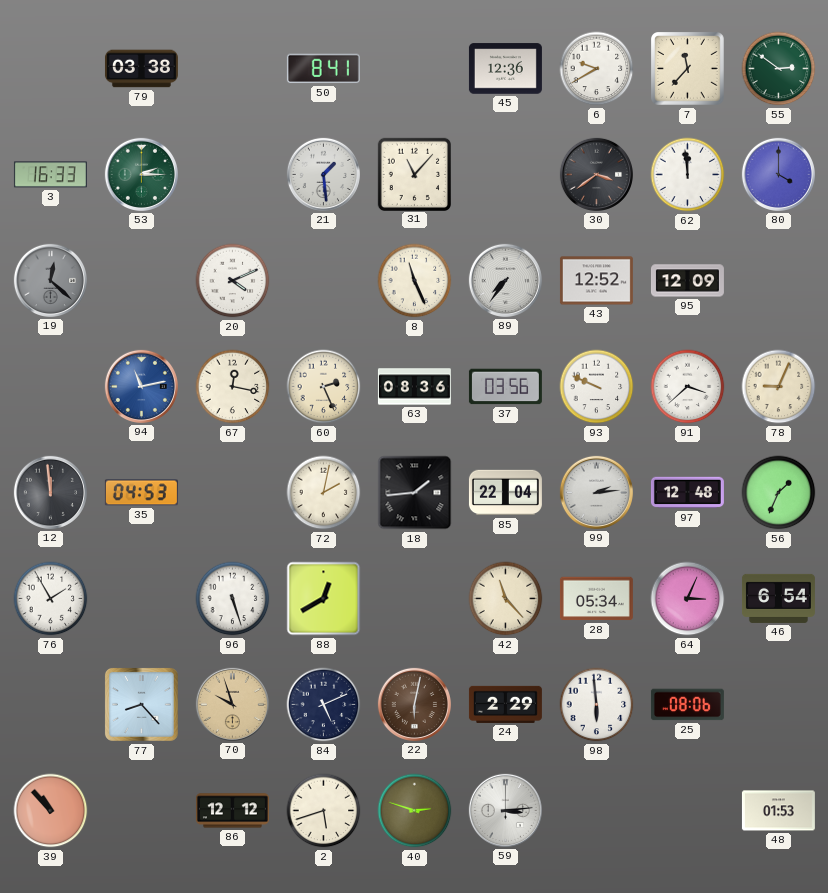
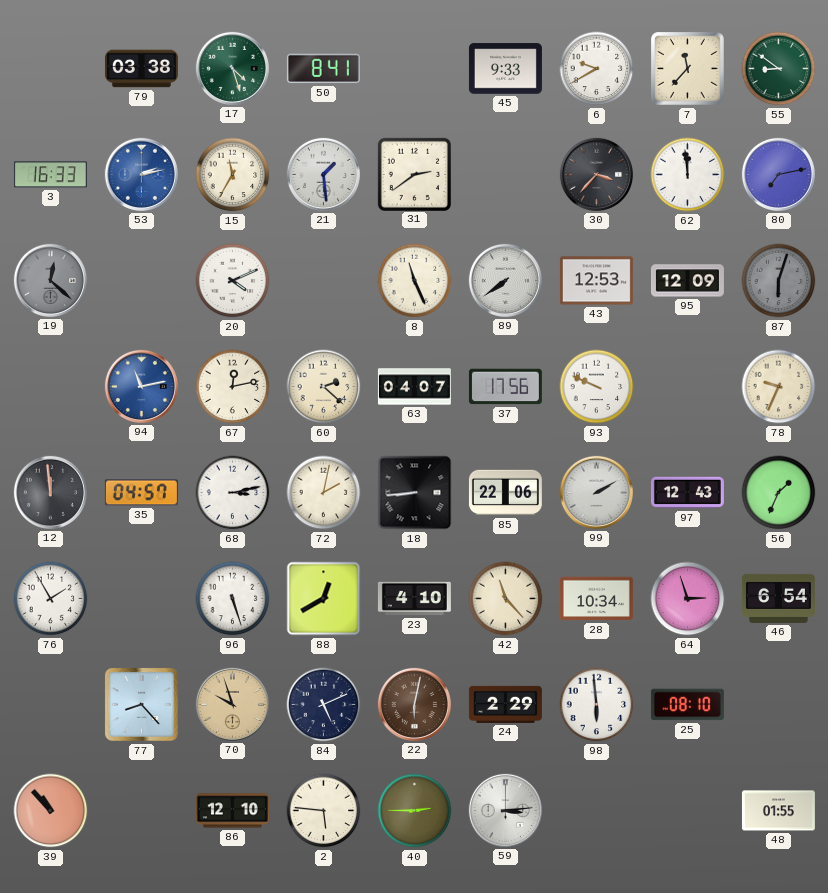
17: none -> 4:27
45: 12:36 -> 9:33
55: 2:51 -> 8:51
53: 2:15 -> 2:13
53 dial: green -> blue
15: none -> 11:35
31: 11:07 -> 2:39
30: 3:39 -> 3:37
80: 4:00 -> 7:13
89: 7:36 -> 7:39
43: 12:52 -> 12:53
87: none -> 6:03
67: 12:17 -> 12:13
60: 2:26 -> 2:22
63: 08:36 -> 04:07
37: 03:56 -> 17:56
91: 3:38 -> none
78: 9:04 -> 9:34
35: 04:53 -> 04:57
68: none -> 3:13
18: 1:44 -> 8:44
85: 22:04 -> 22:06
99: 2:14 -> 2:10
97: 12:48 -> 12:43
23: none -> 4:10
28: 05:34 -> 10:34
64: 3:04 -> 2:57
25: 08:06 -> 08:10
86: 12:12 -> 12:10
2: 5:42 -> 5:46
40: 2:48 -> 2:45
48: 01:53 -> 01:55
